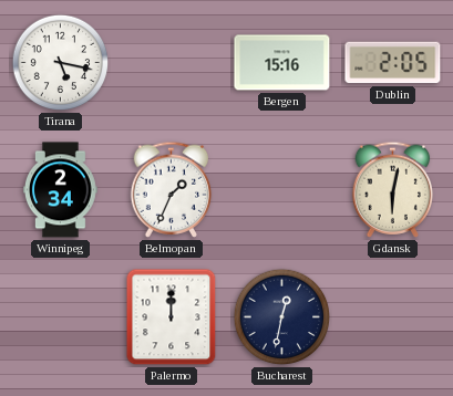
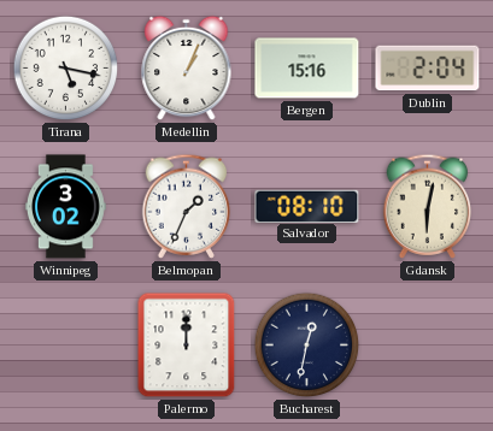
Medellin: none -> 1:04
Dublin: 2:05 -> 2:04
Winnipeg: 2:34 -> 3:02
Salvador: none -> 08:10
